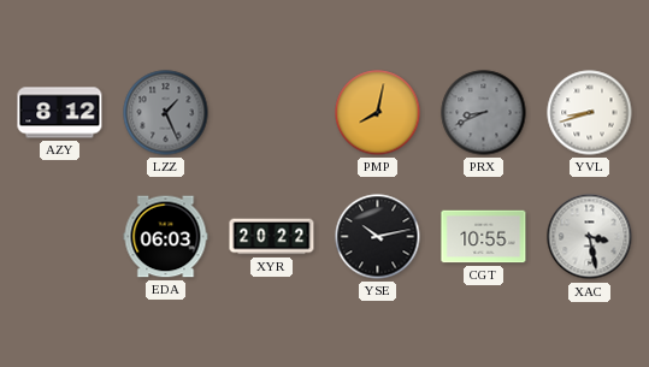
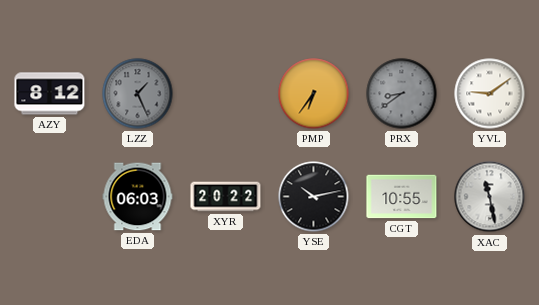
PMP: 8:02 -> 6:36
PRX: 8:41 -> 8:39
YVL: 8:42 -> 9:09
XAC: 3:28 -> 11:28
